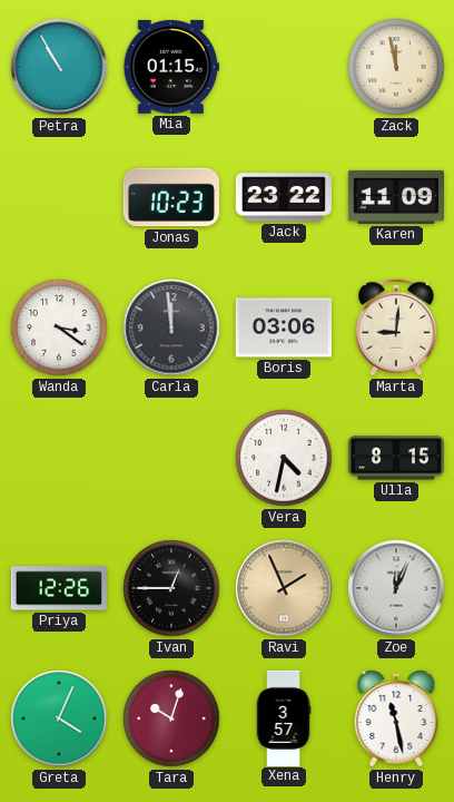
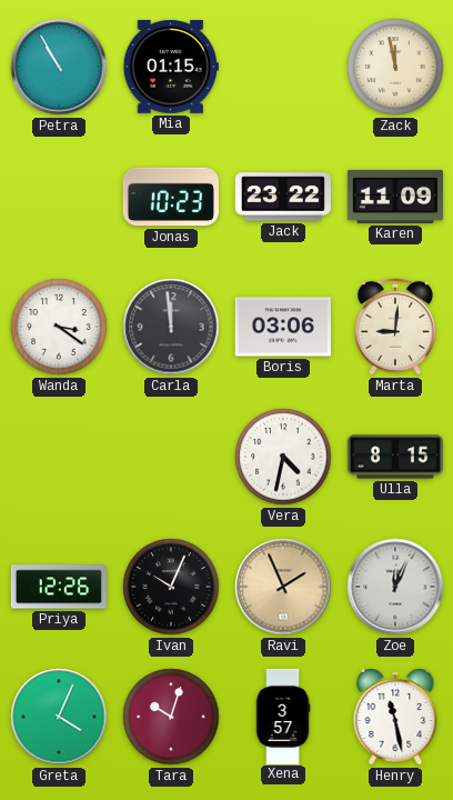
Ivan: 12:45 -> 10:04
